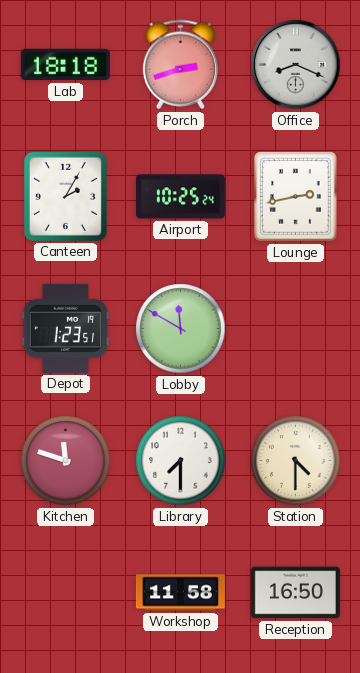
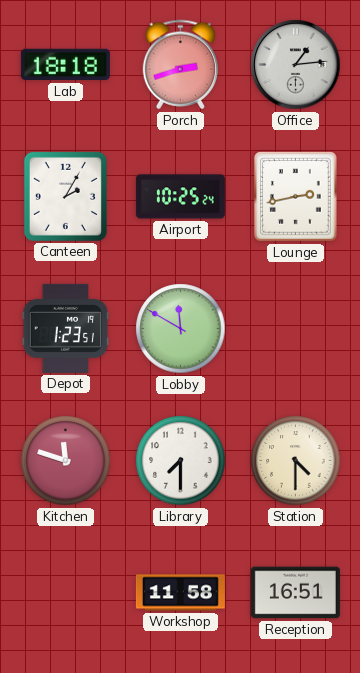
Office: 8:19 -> 1:14
Reception: 16:50 -> 16:51
